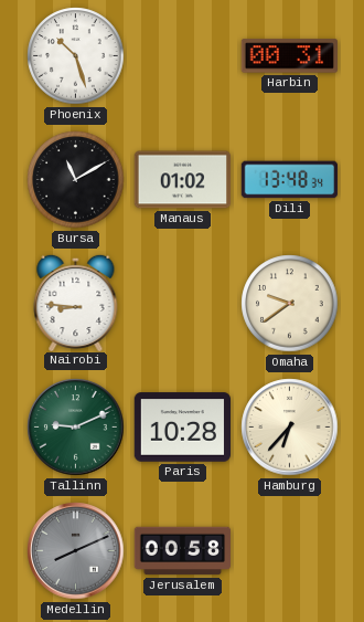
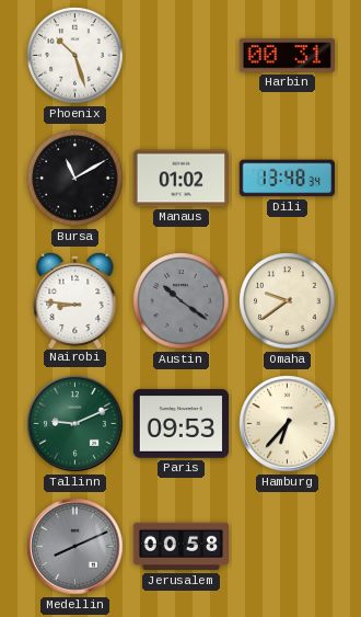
Austin: none -> 10:21
Paris: 10:28 -> 09:53
